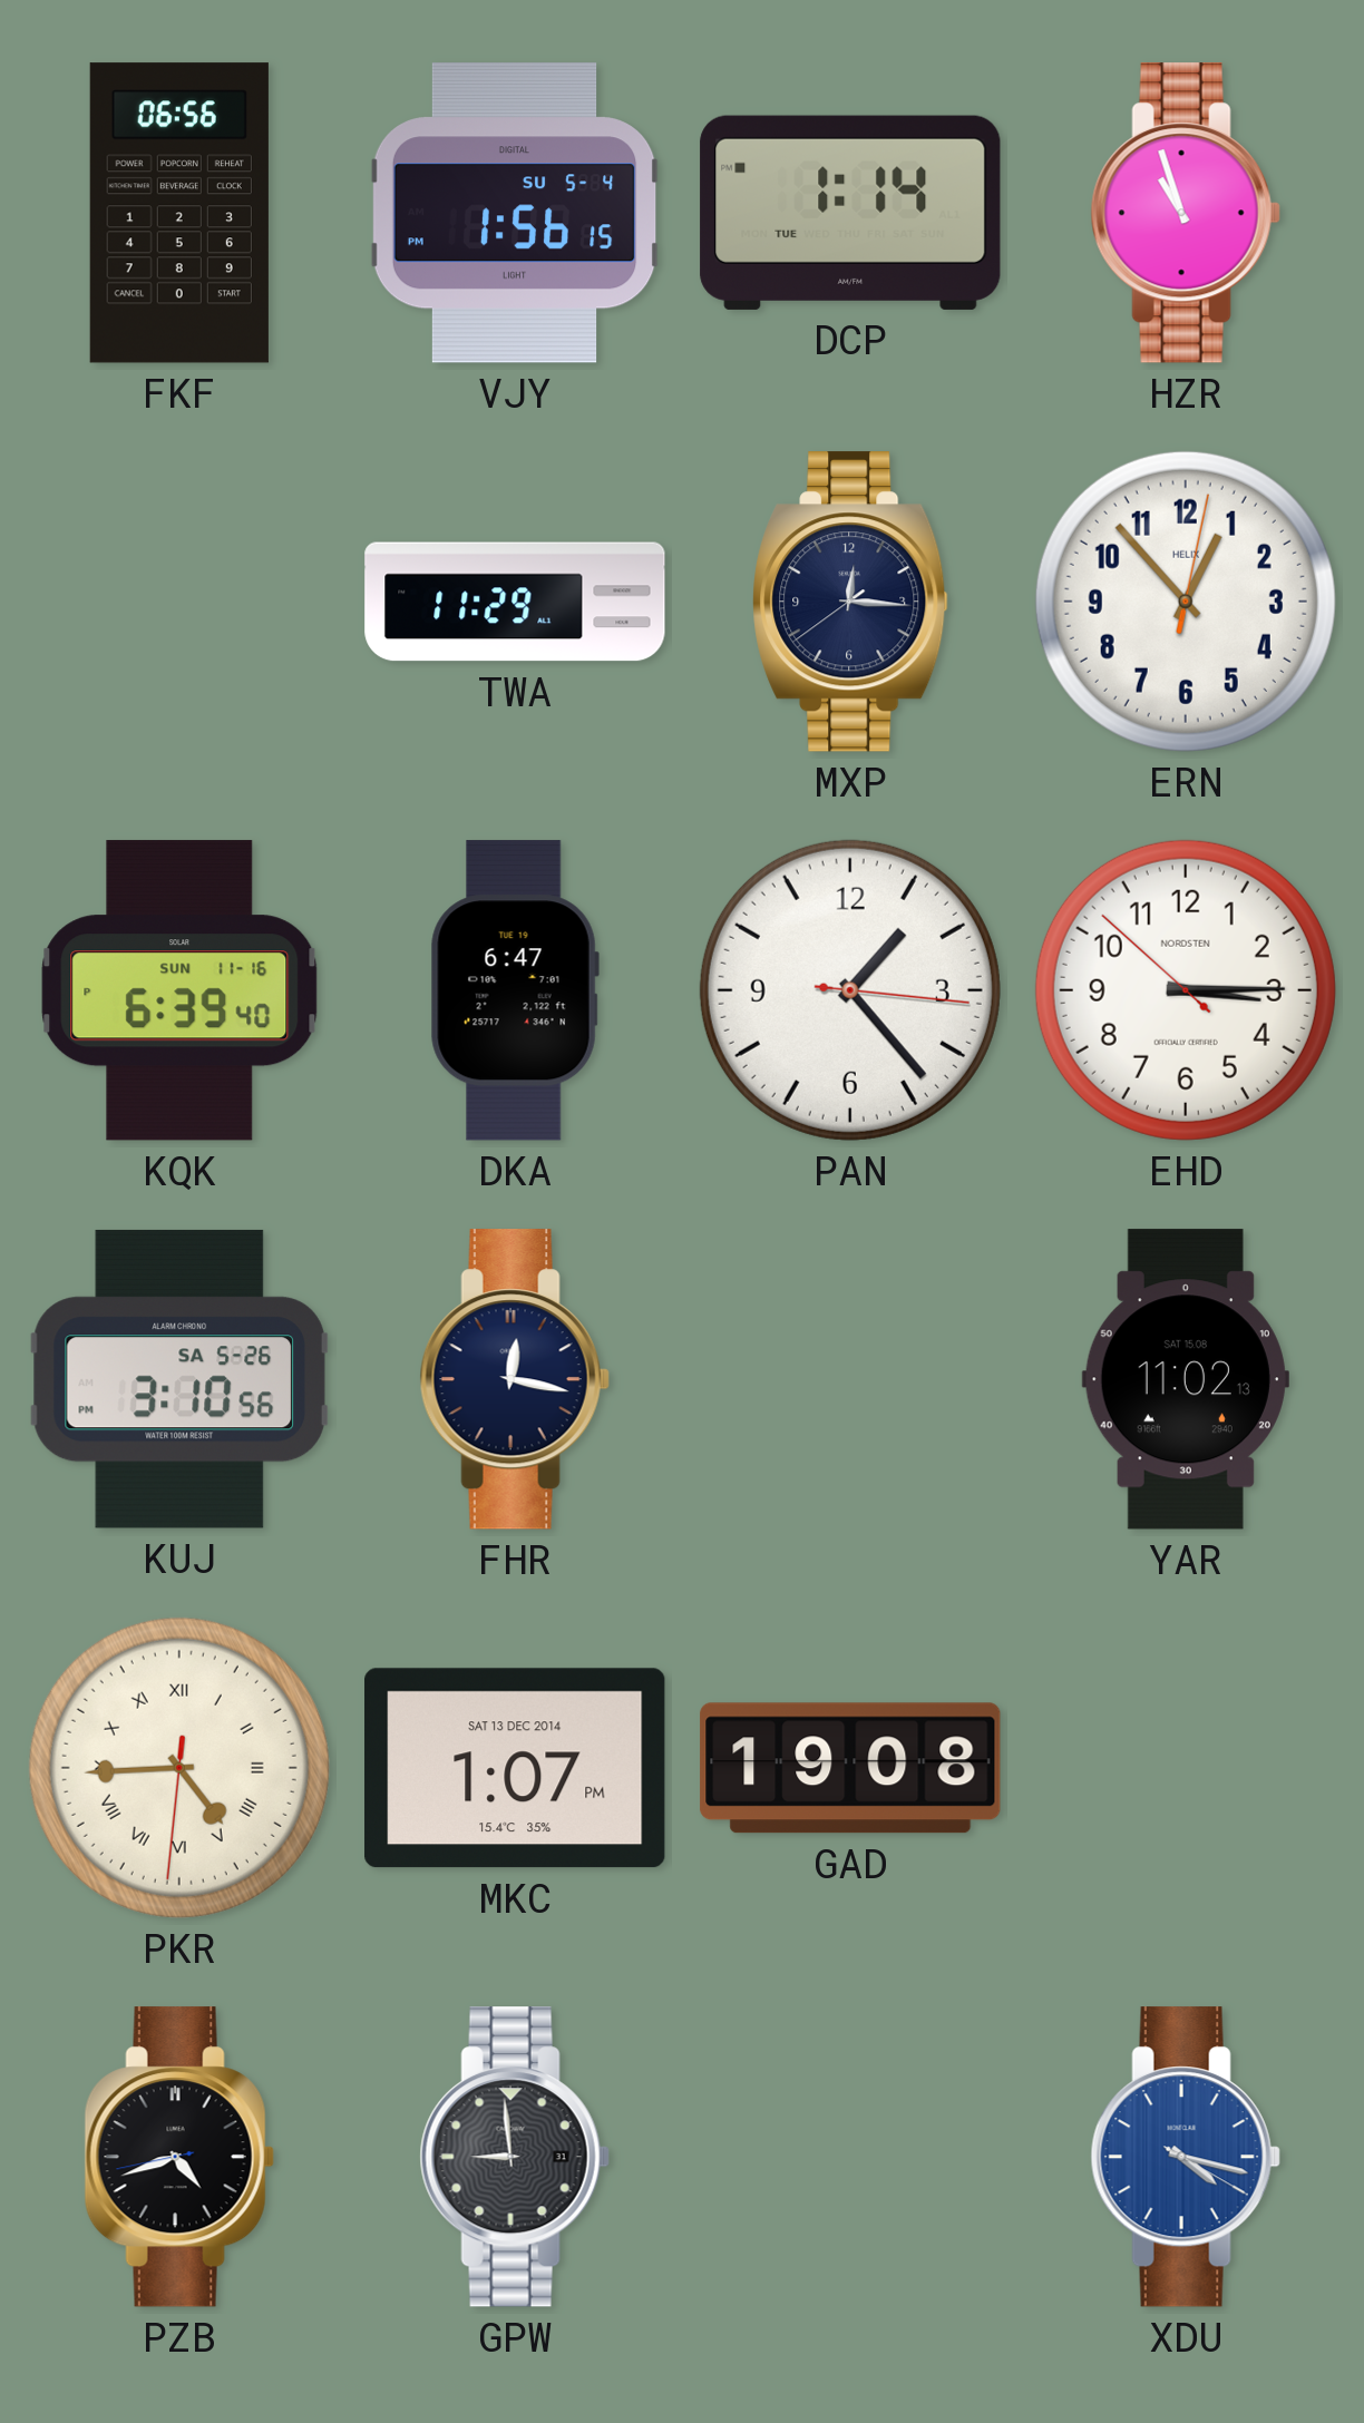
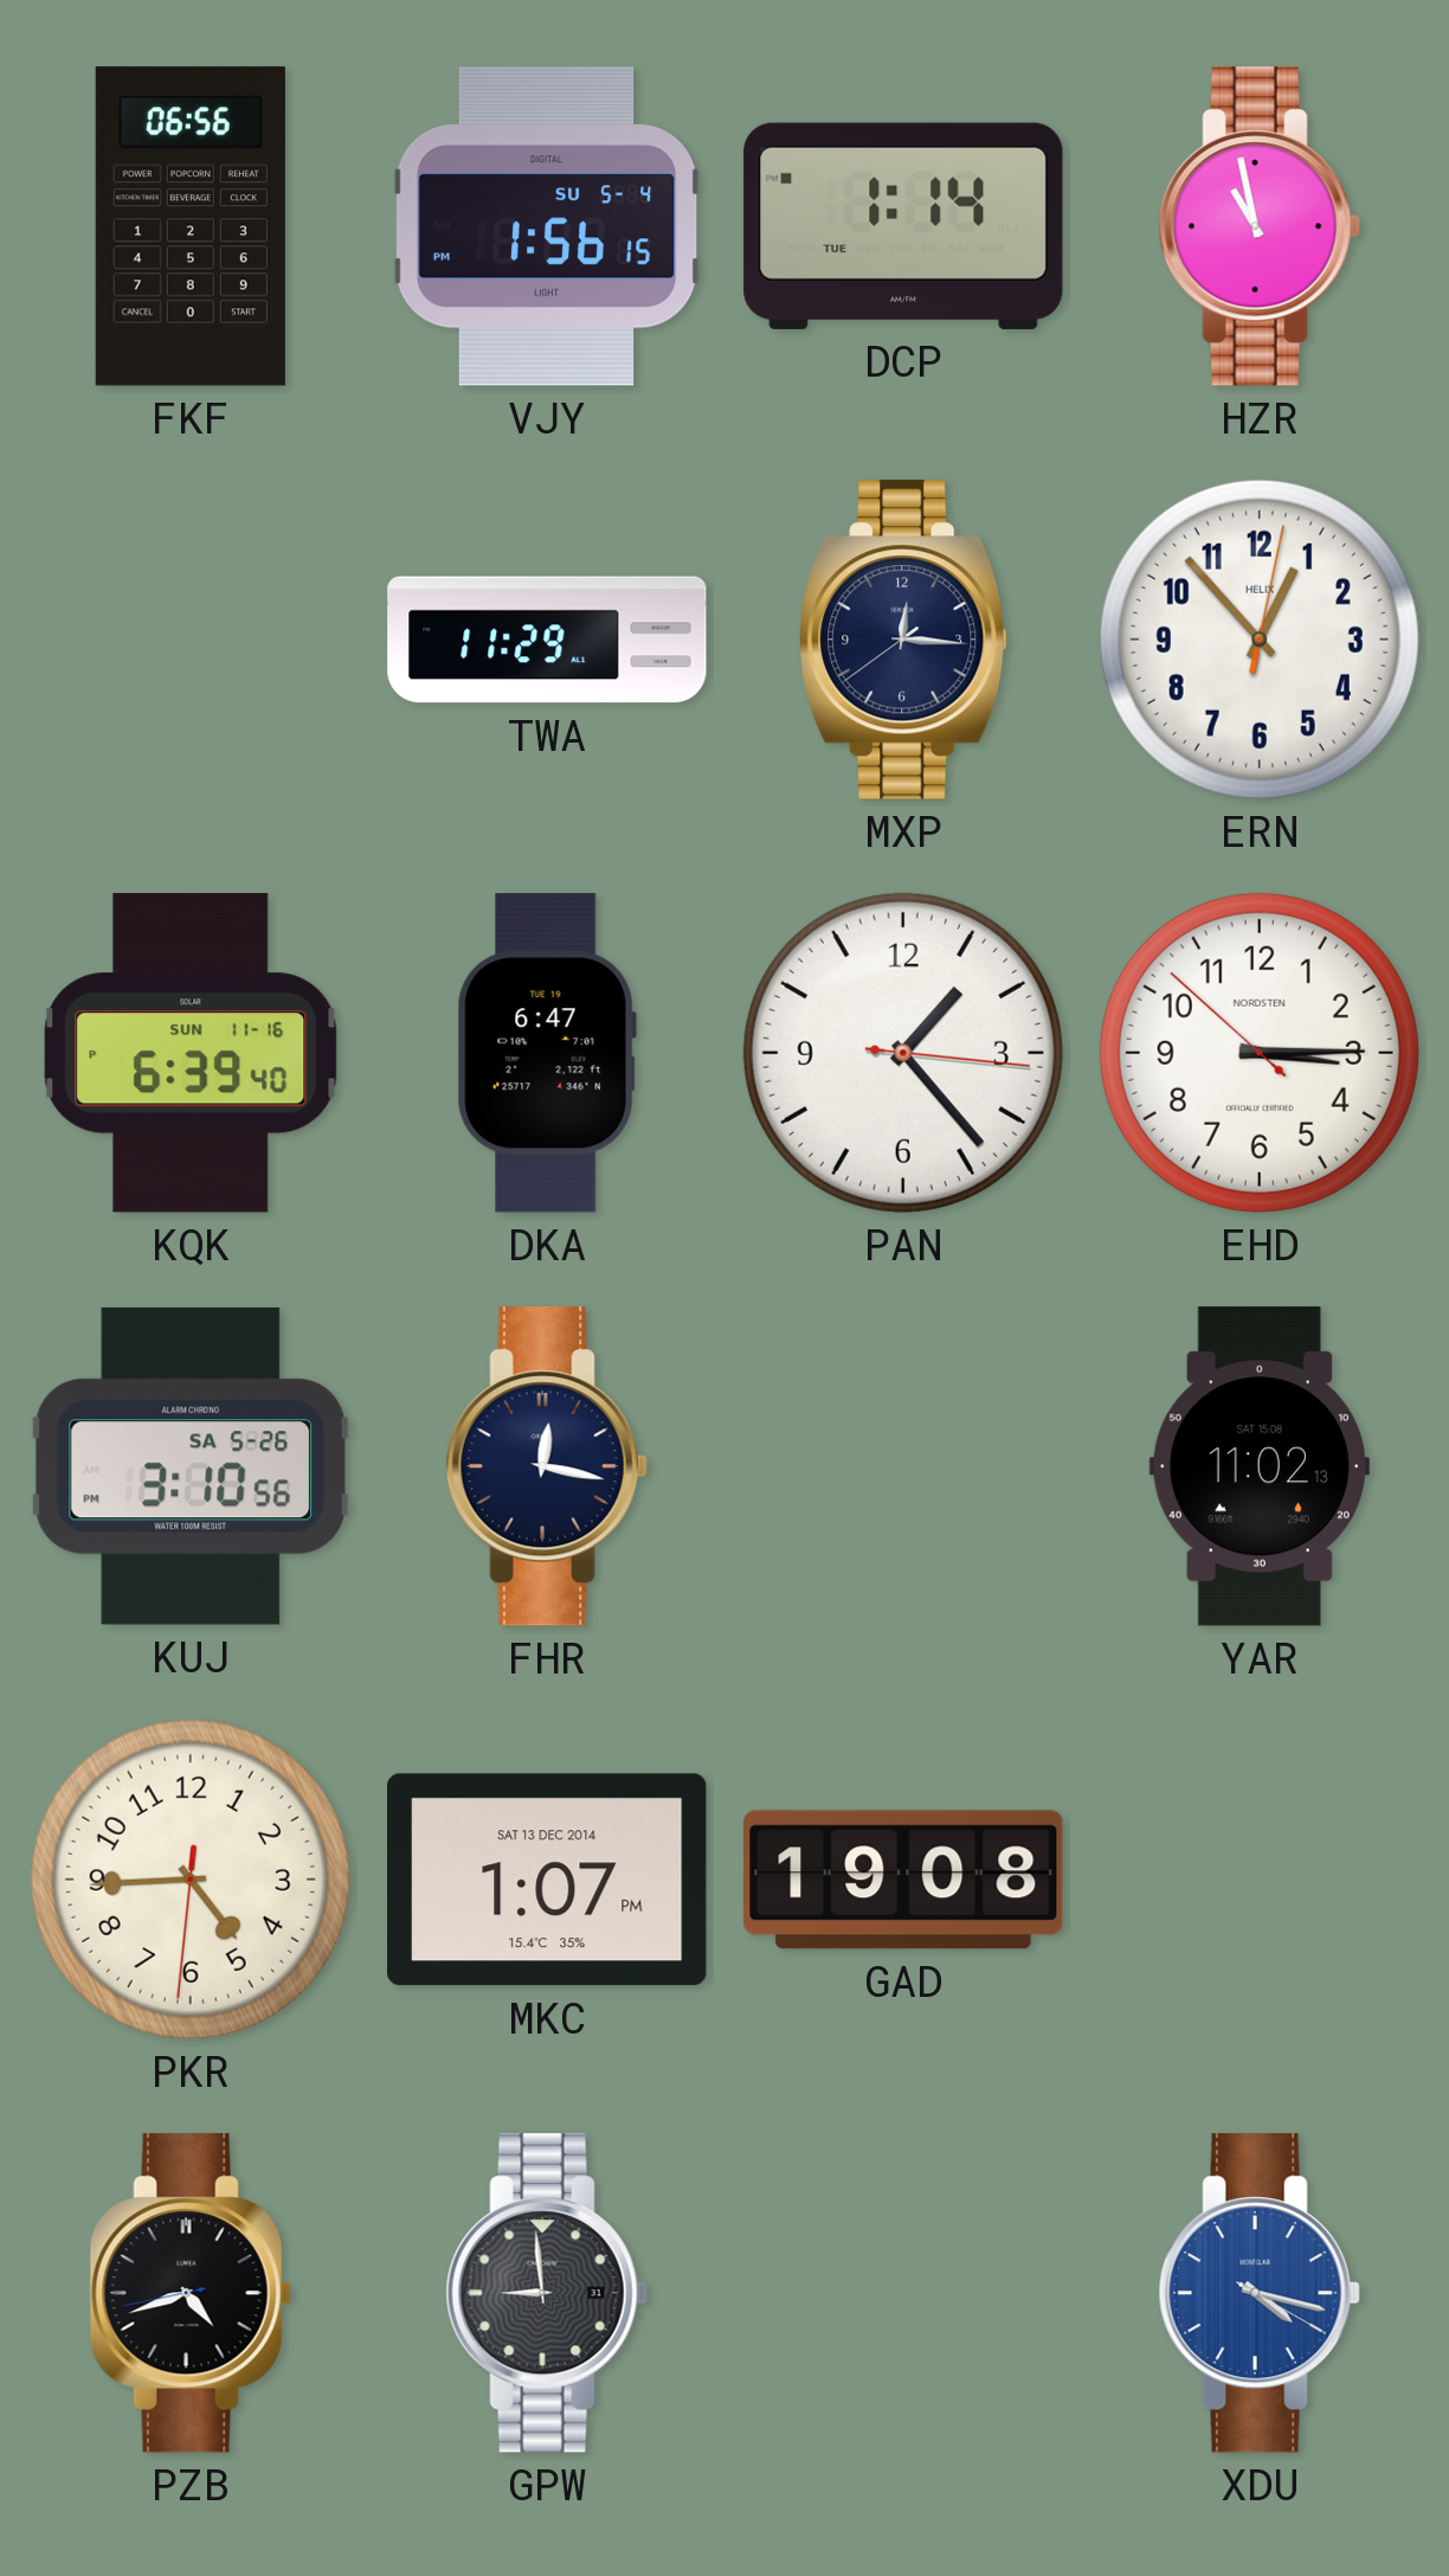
HZR: 10:57 -> 10:58
PKR numerals: Roman -> Arabic
